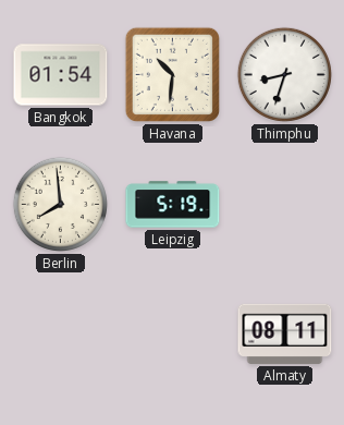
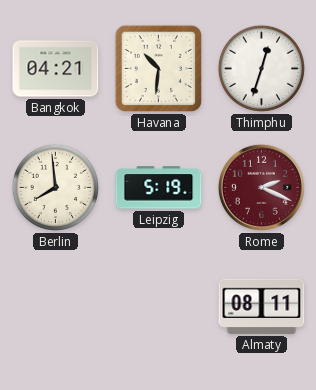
Bangkok: 01:54 -> 04:21
Thimphu: 8:33 -> 12:33
Rome: none -> 2:19
